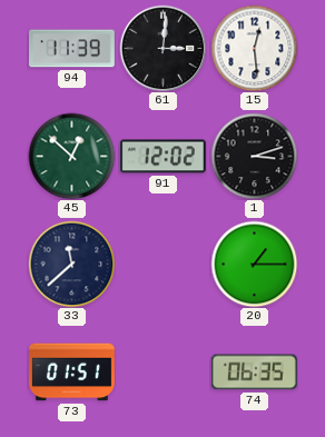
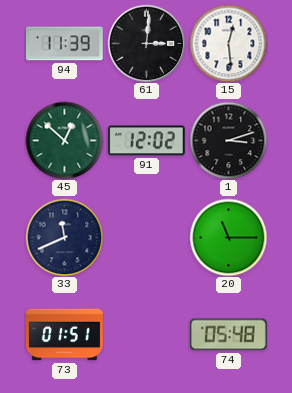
33: 11:38 -> 11:41
20: 1:15 -> 11:15
74: 06:35 -> 05:48
